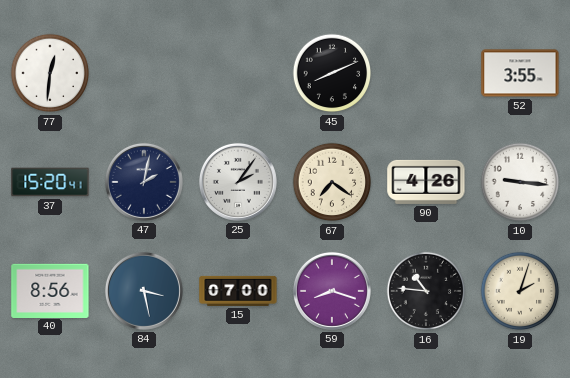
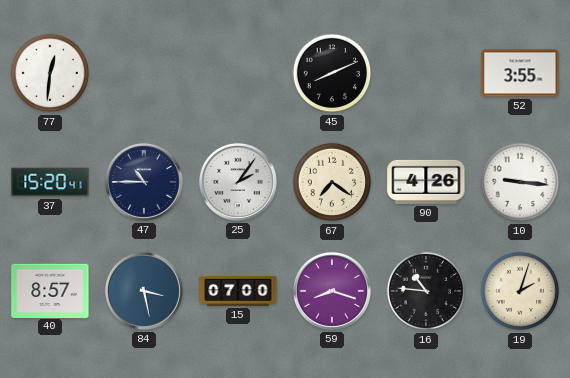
47: 2:02 -> 10:45
40: 8:56 -> 8:57
